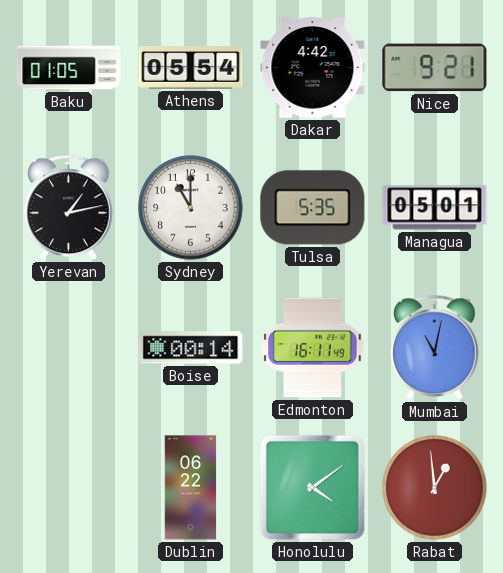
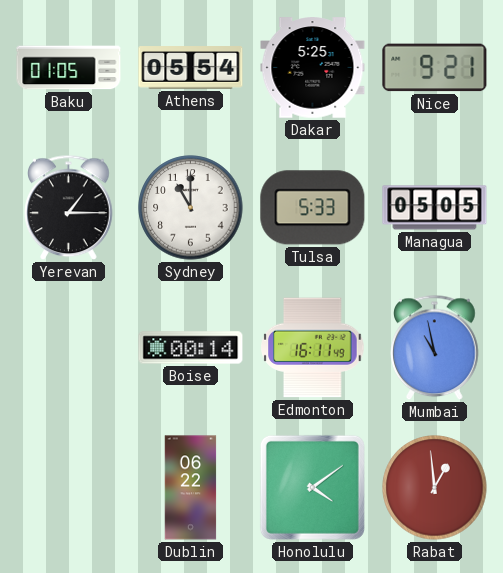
Dakar: 4:42 -> 5:25
Yerevan: 1:13 -> 1:15
Tulsa: 5:35 -> 5:33
Managua: 05:01 -> 05:05
Mumbai: 11:02 -> 10:58
